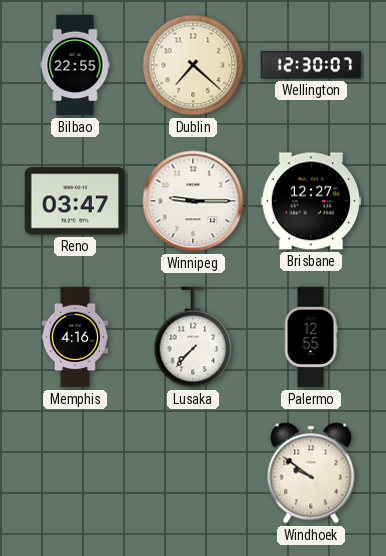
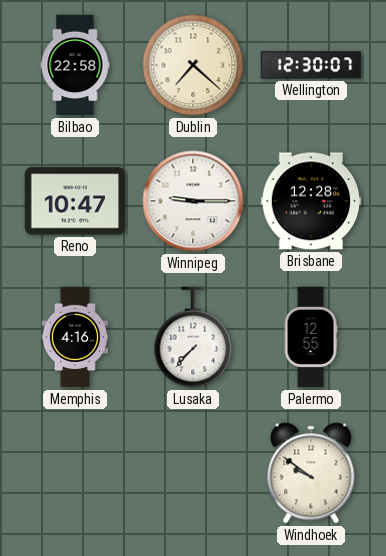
Bilbao: 22:55 -> 22:58
Reno: 03:47 -> 10:47
Brisbane: 12:27 -> 12:28
